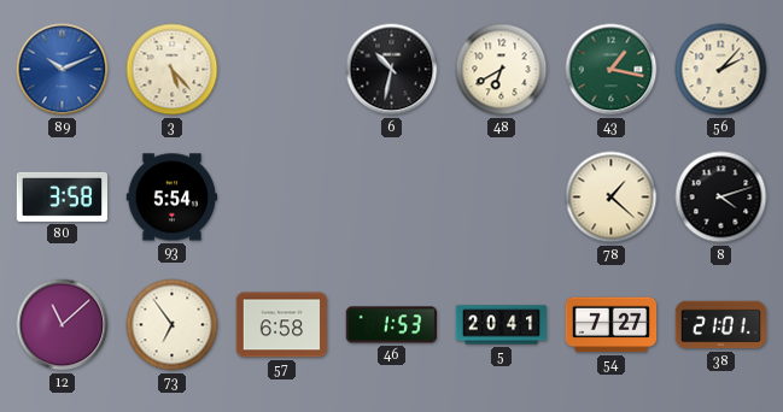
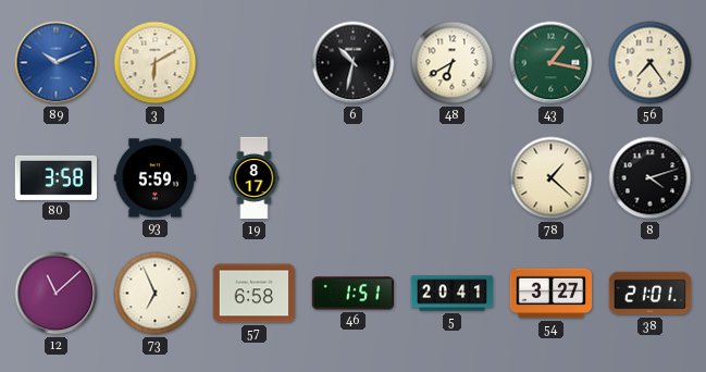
3: 5:23 -> 6:10
56: 2:07 -> 7:24
93: 5:54 -> 5:59
19: none -> 8:17
73: 6:54 -> 6:56
46: 1:53 -> 1:51
54: 7:27 -> 3:27
